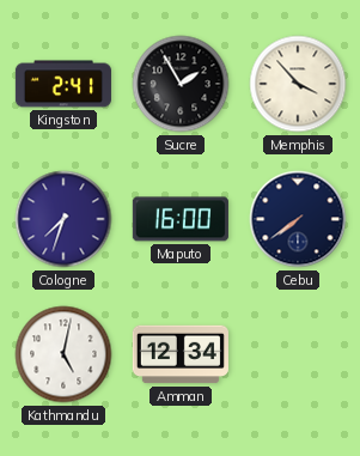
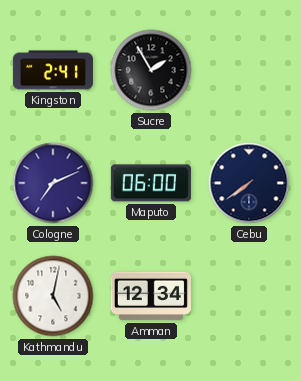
Memphis: 3:53 -> none
Cologne: 7:33 -> 7:11
Maputo: 16:00 -> 06:00
